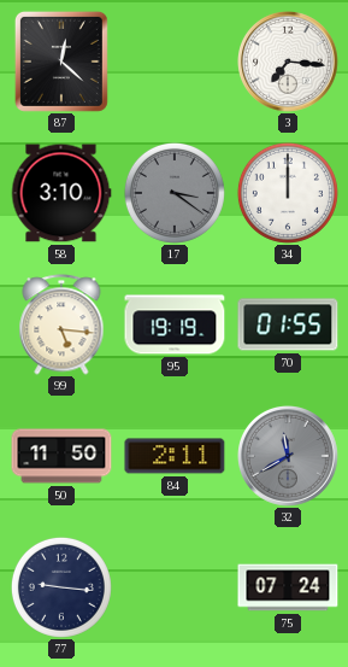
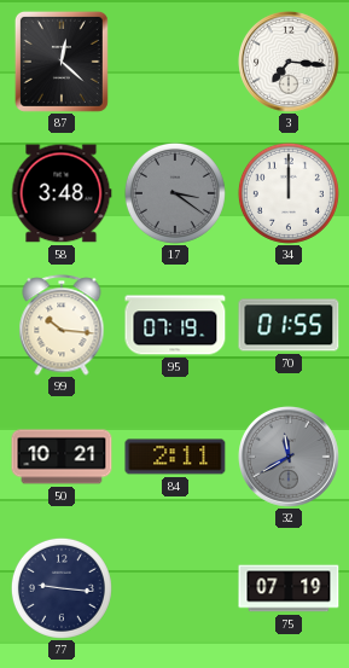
58: 3:10 -> 3:48
99: 5:16 -> 10:16
95: 19:19 -> 07:19
50: 11:50 -> 10:21
75: 07:24 -> 07:19
